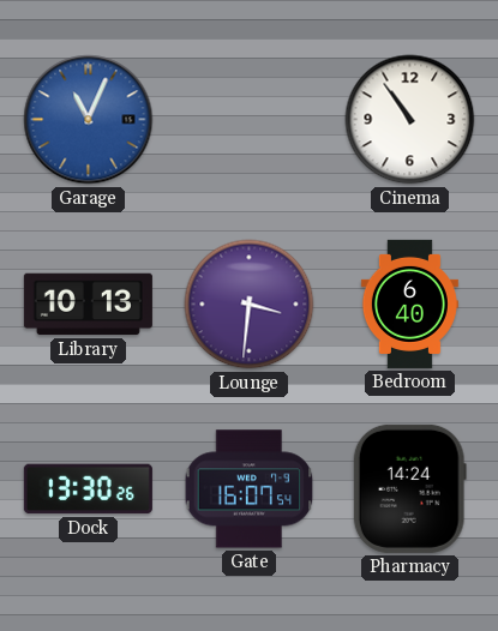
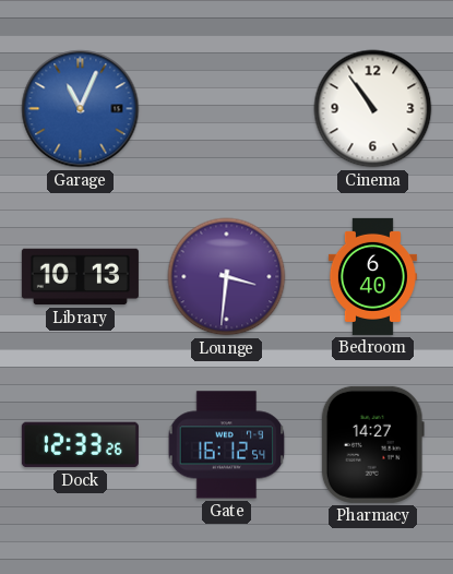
Dock: 13:30 -> 12:33
Gate: 16:07 -> 16:12
Pharmacy: 14:24 -> 14:27
